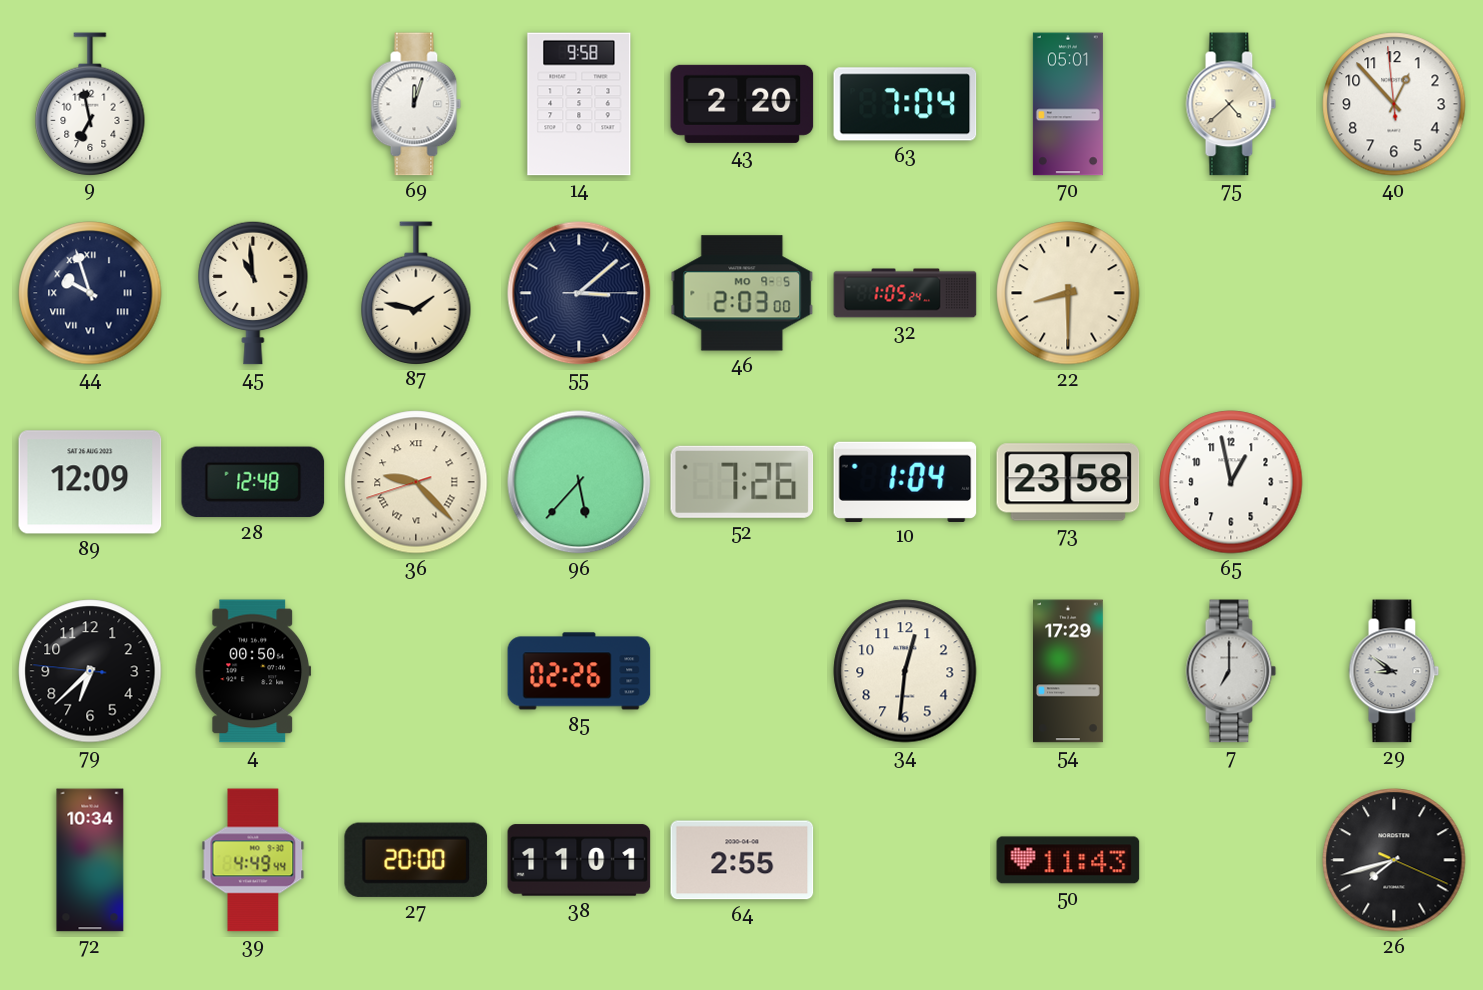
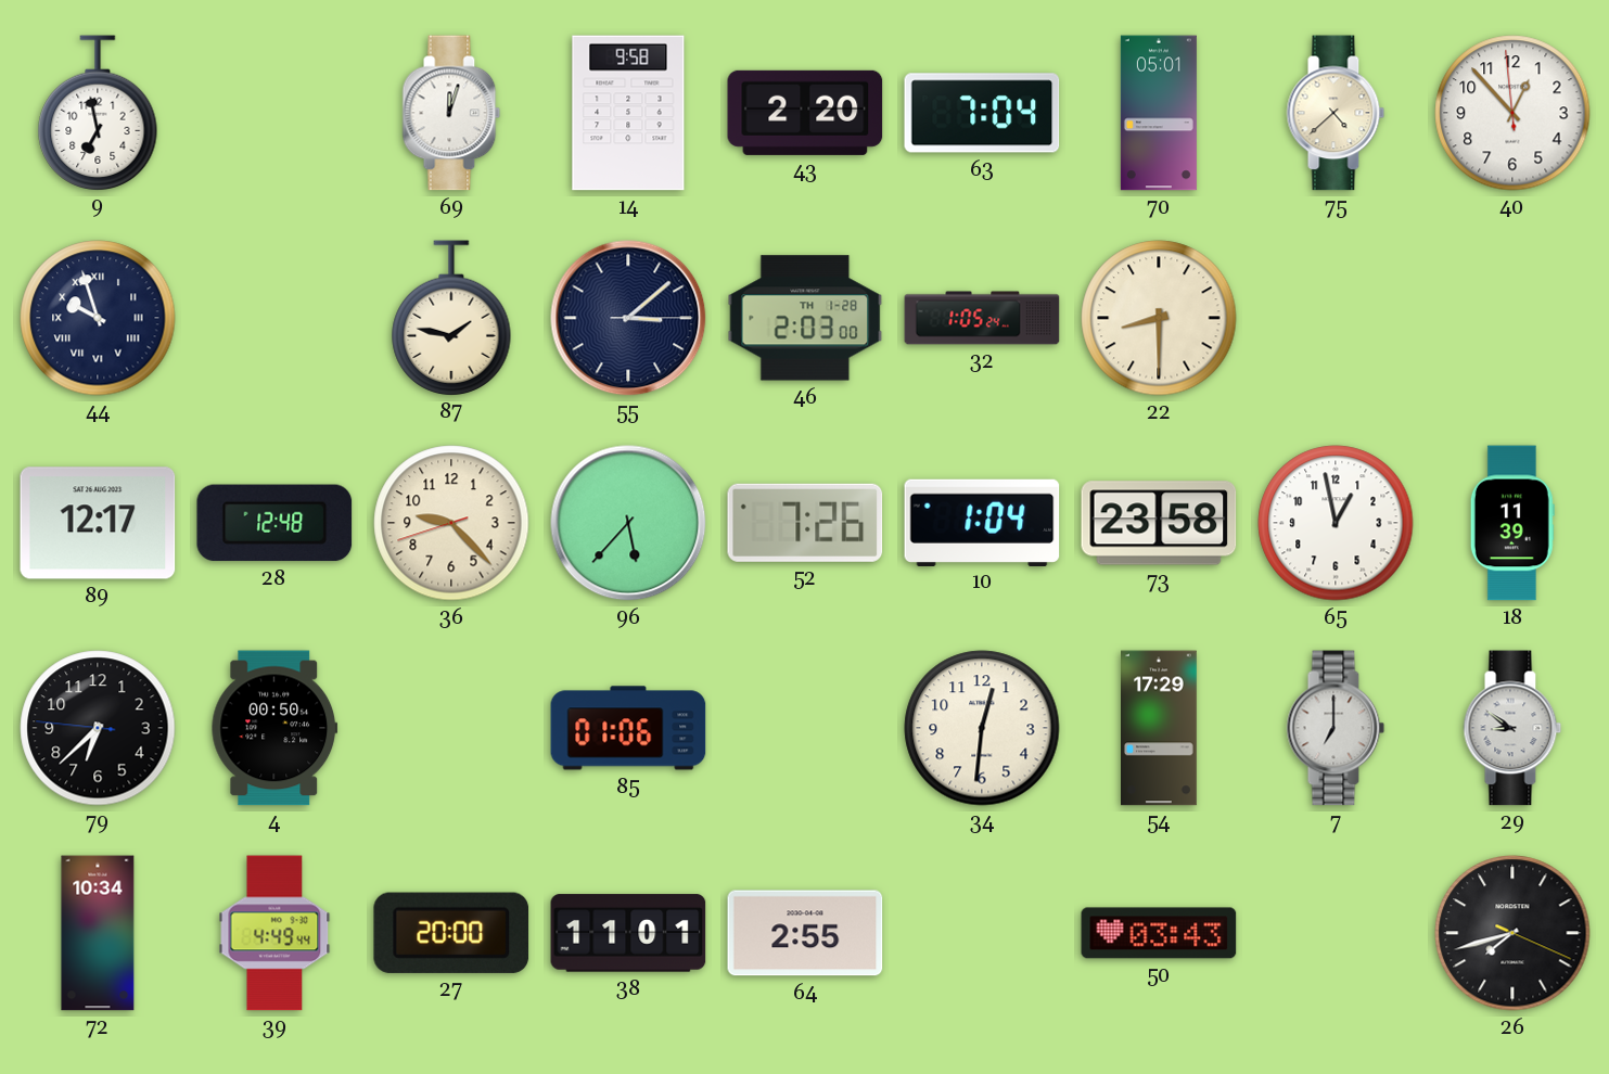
45: 10:59 -> none
46 date: MO 9-5 -> TH 1-28
89: 12:09 -> 12:17
36 numerals: Roman -> Arabic
18: none -> 11:39
85: 02:26 -> 01:06
50: 11:43 -> 03:43
